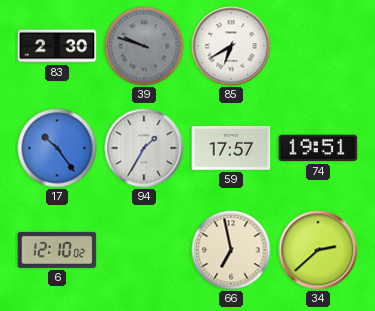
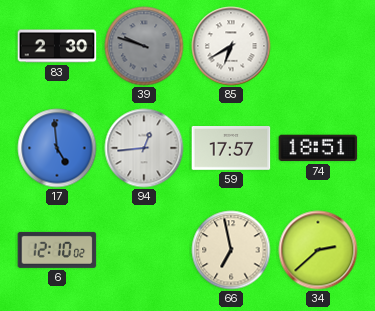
17: 10:24 -> 4:59
94: 1:35 -> 12:44
74: 19:51 -> 18:51
